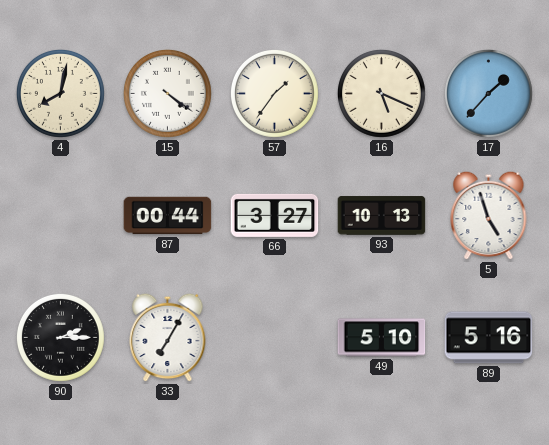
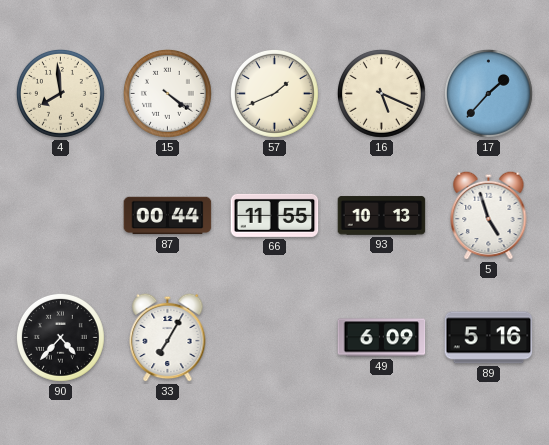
4: 8:02 -> 7:59
57: 1:36 -> 1:41
66: 3:27 -> 11:55
90: 2:15 -> 4:37
49: 5:10 -> 6:09
